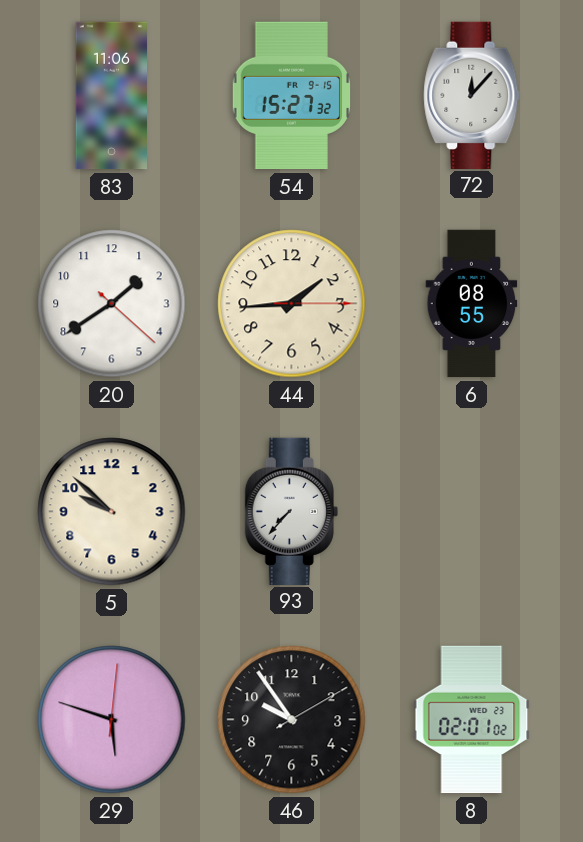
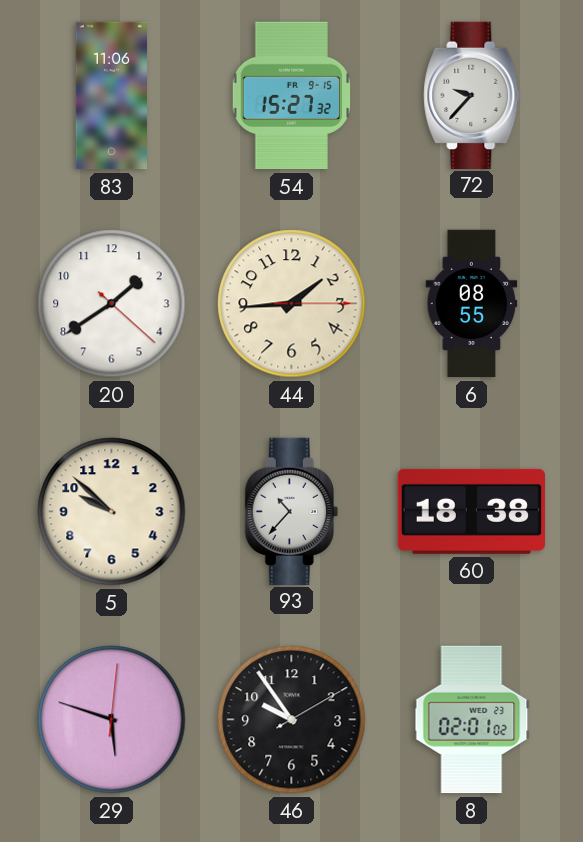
72: 12:07 -> 9:37
93: 7:37 -> 10:37
60: none -> 18:38
